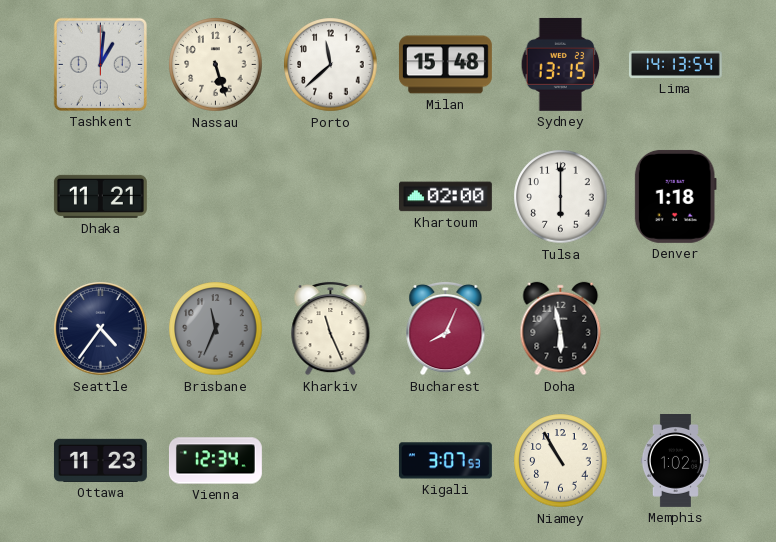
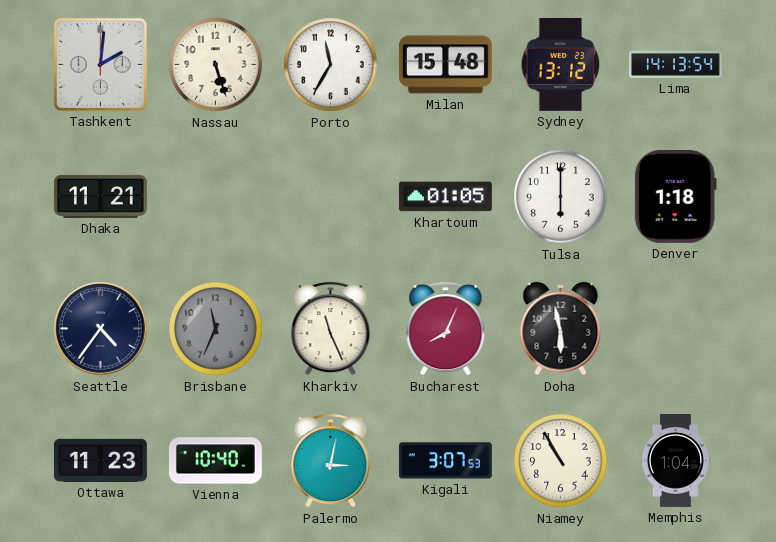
Tashkent: 1:01 -> 2:01
Porto: 11:38 -> 11:35
Sydney: 13:15 -> 13:12
Khartoum: 02:00 -> 01:05
Vienna: 12:34 -> 10:40
Palermo: none -> 3:02
Memphis: 1:02 -> 1:04
